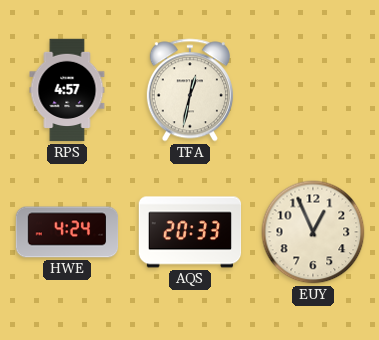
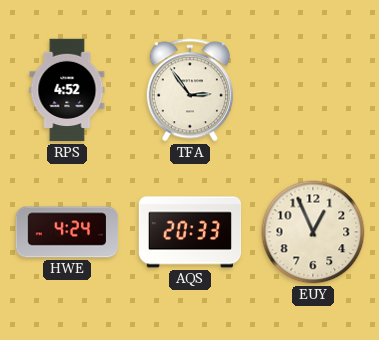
RPS: 4:57 -> 4:52
TFA: 12:32 -> 2:54
